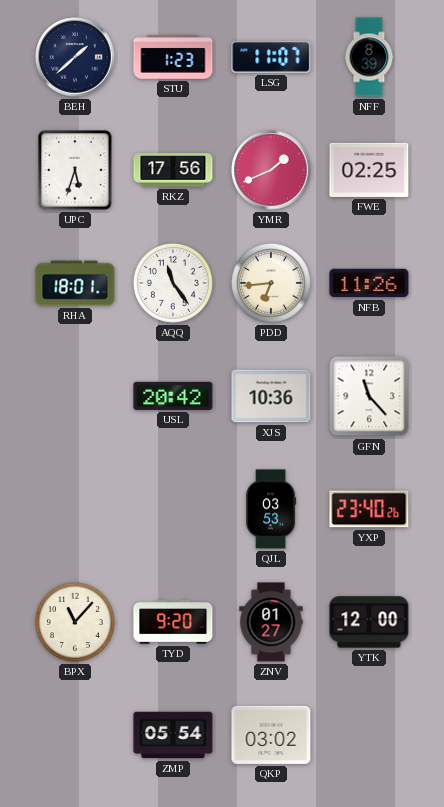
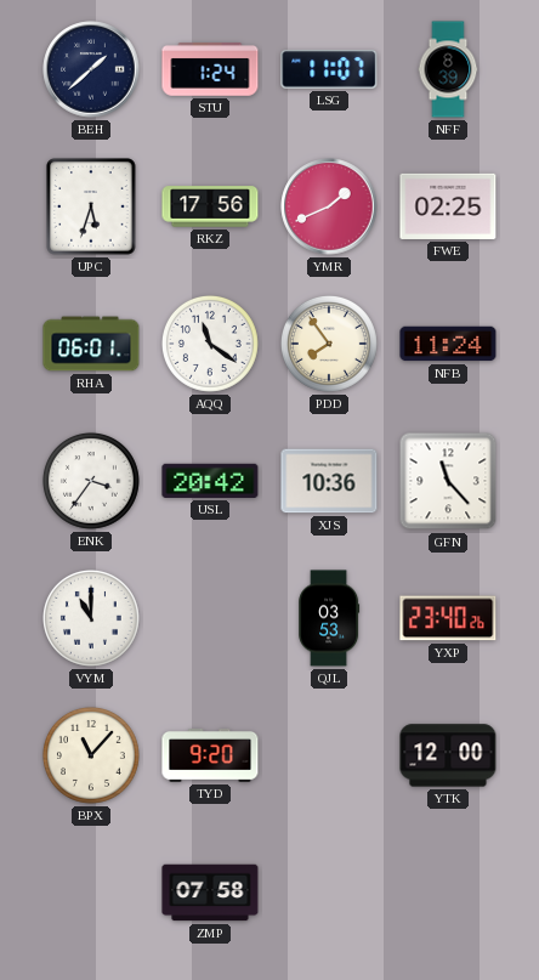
STU: 1:23 -> 1:24
RHA: 18:01 -> 06:01
AQQ: 11:24 -> 11:21
PDD: 6:44 -> 7:54
NFB: 11:26 -> 11:24
ENK: none -> 3:36
VYM: none -> 11:00
ZNV: 01:27 -> none
ZMP: 05:54 -> 07:58
QKP: 03:02 -> none
